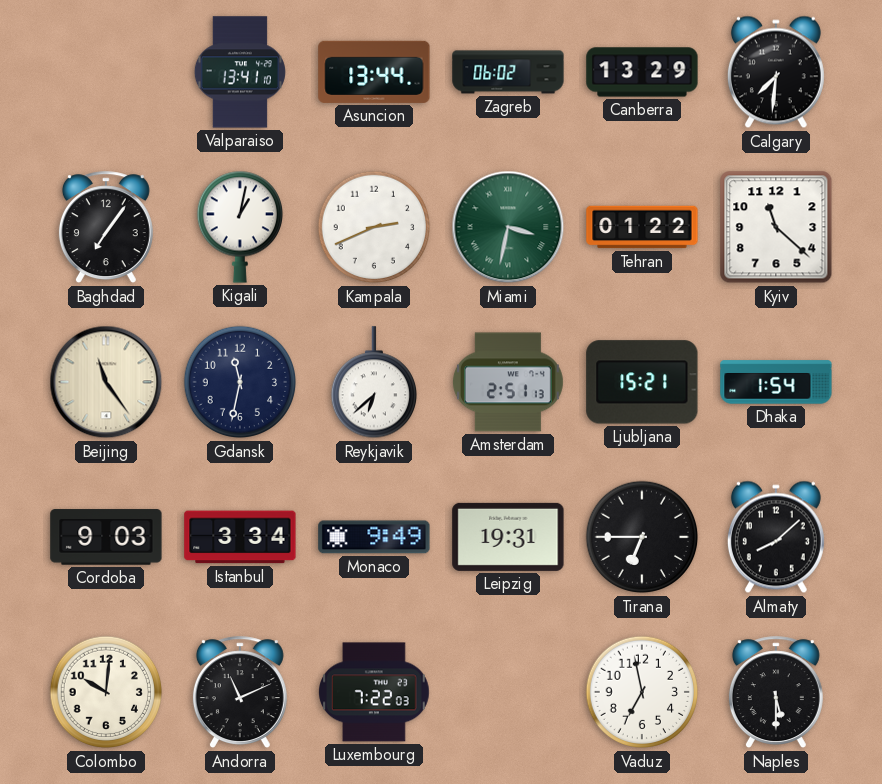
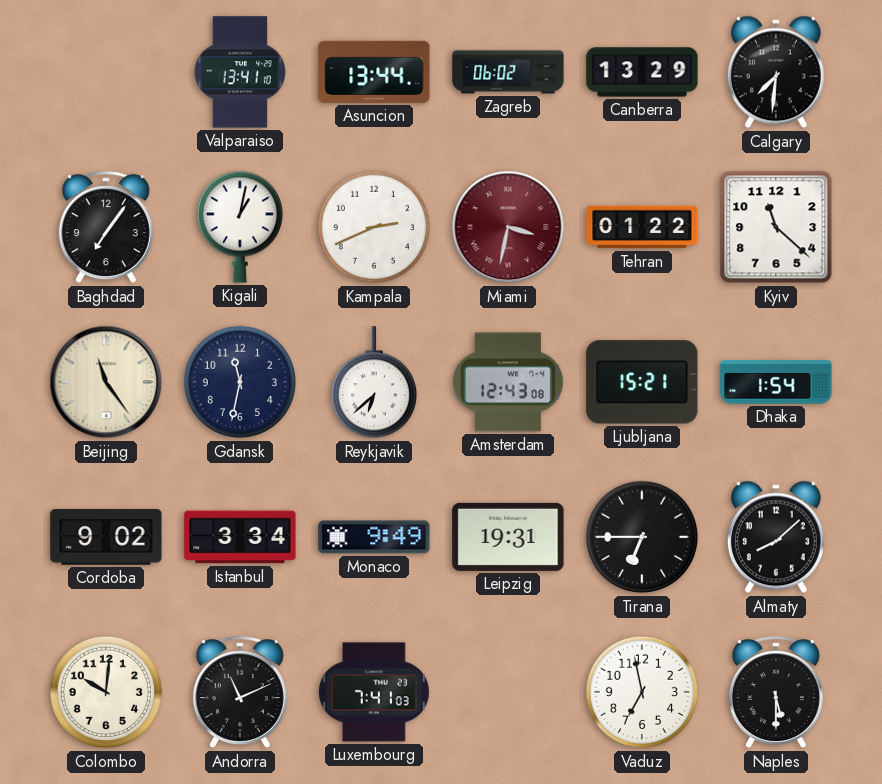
Miami dial: green -> burgundy
Amsterdam: 2:51 -> 12:43
Cordoba: 9:03 -> 9:02
Luxembourg: 7:22 -> 7:41
